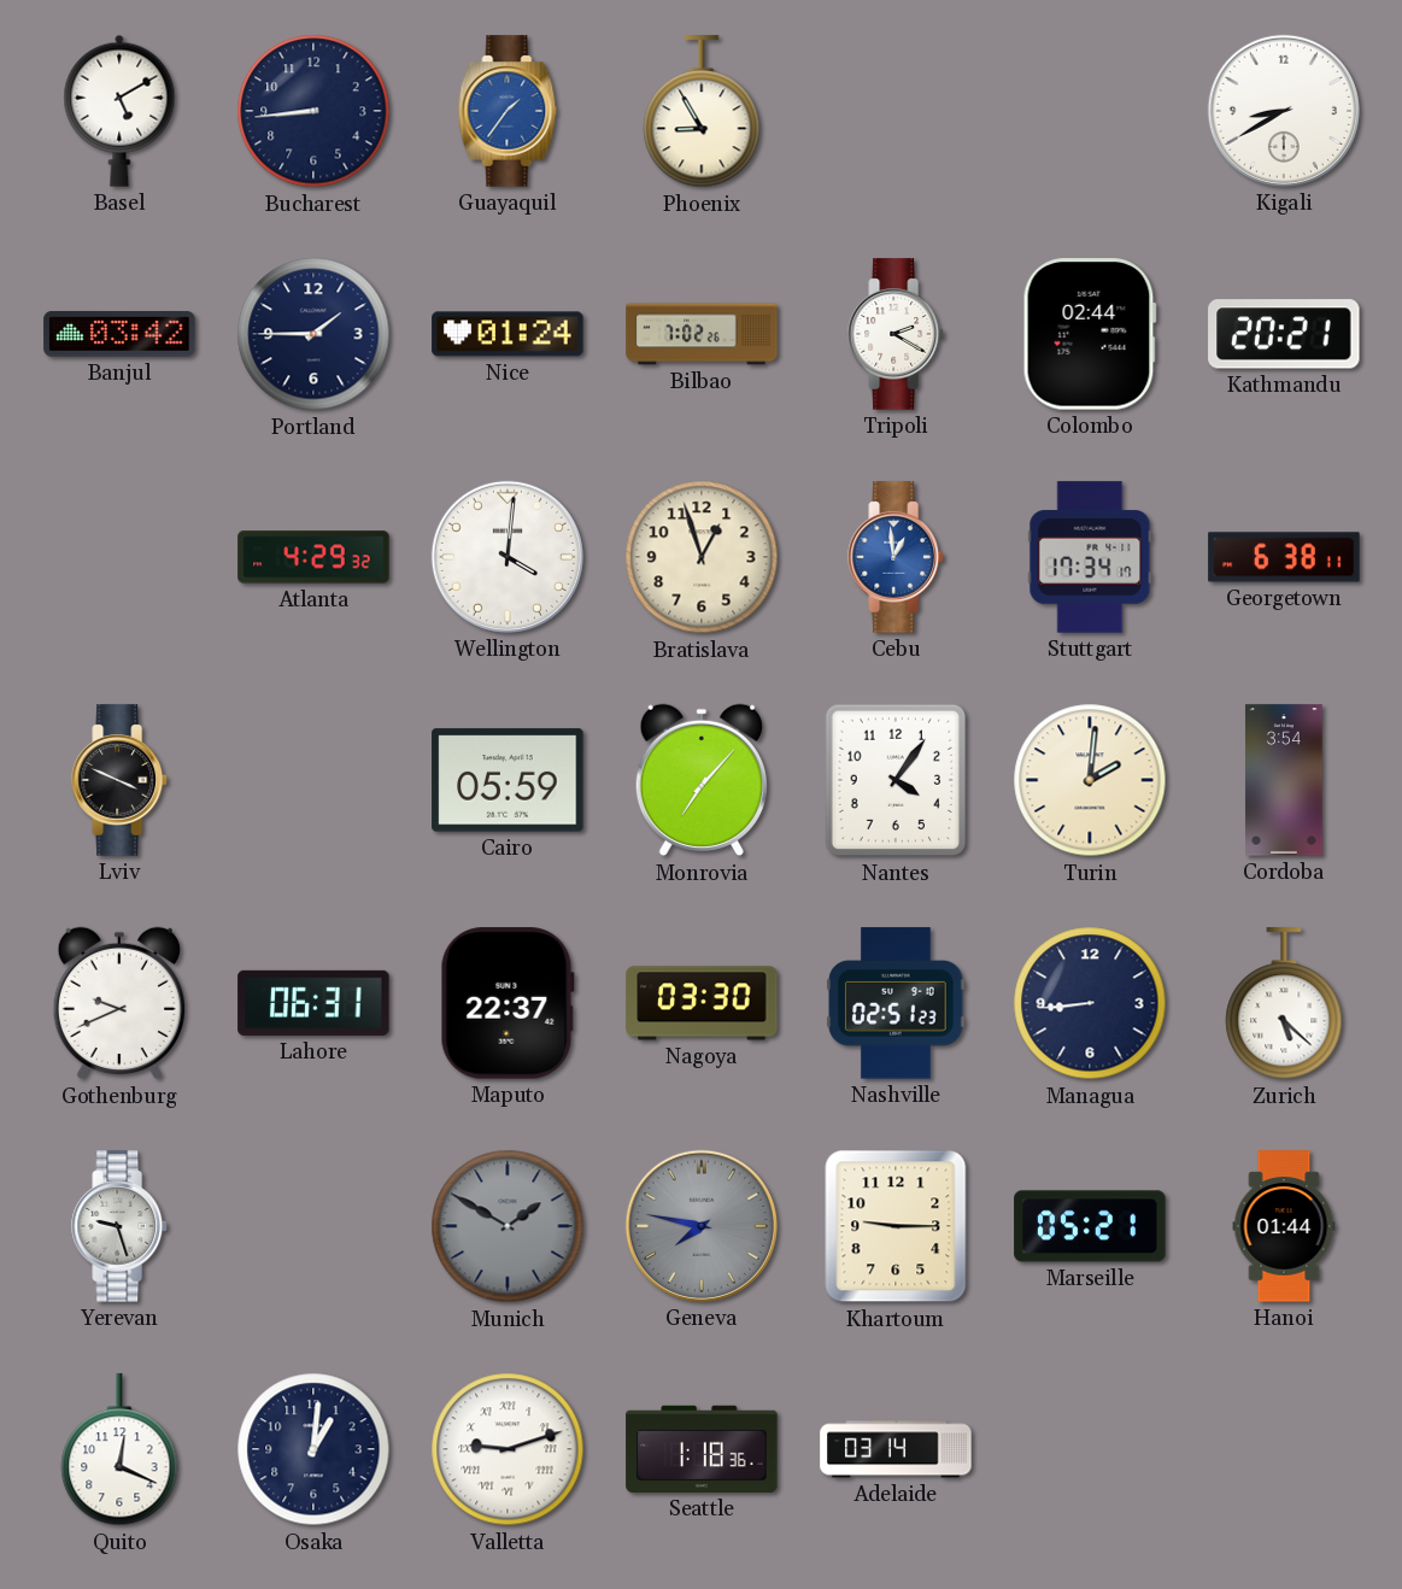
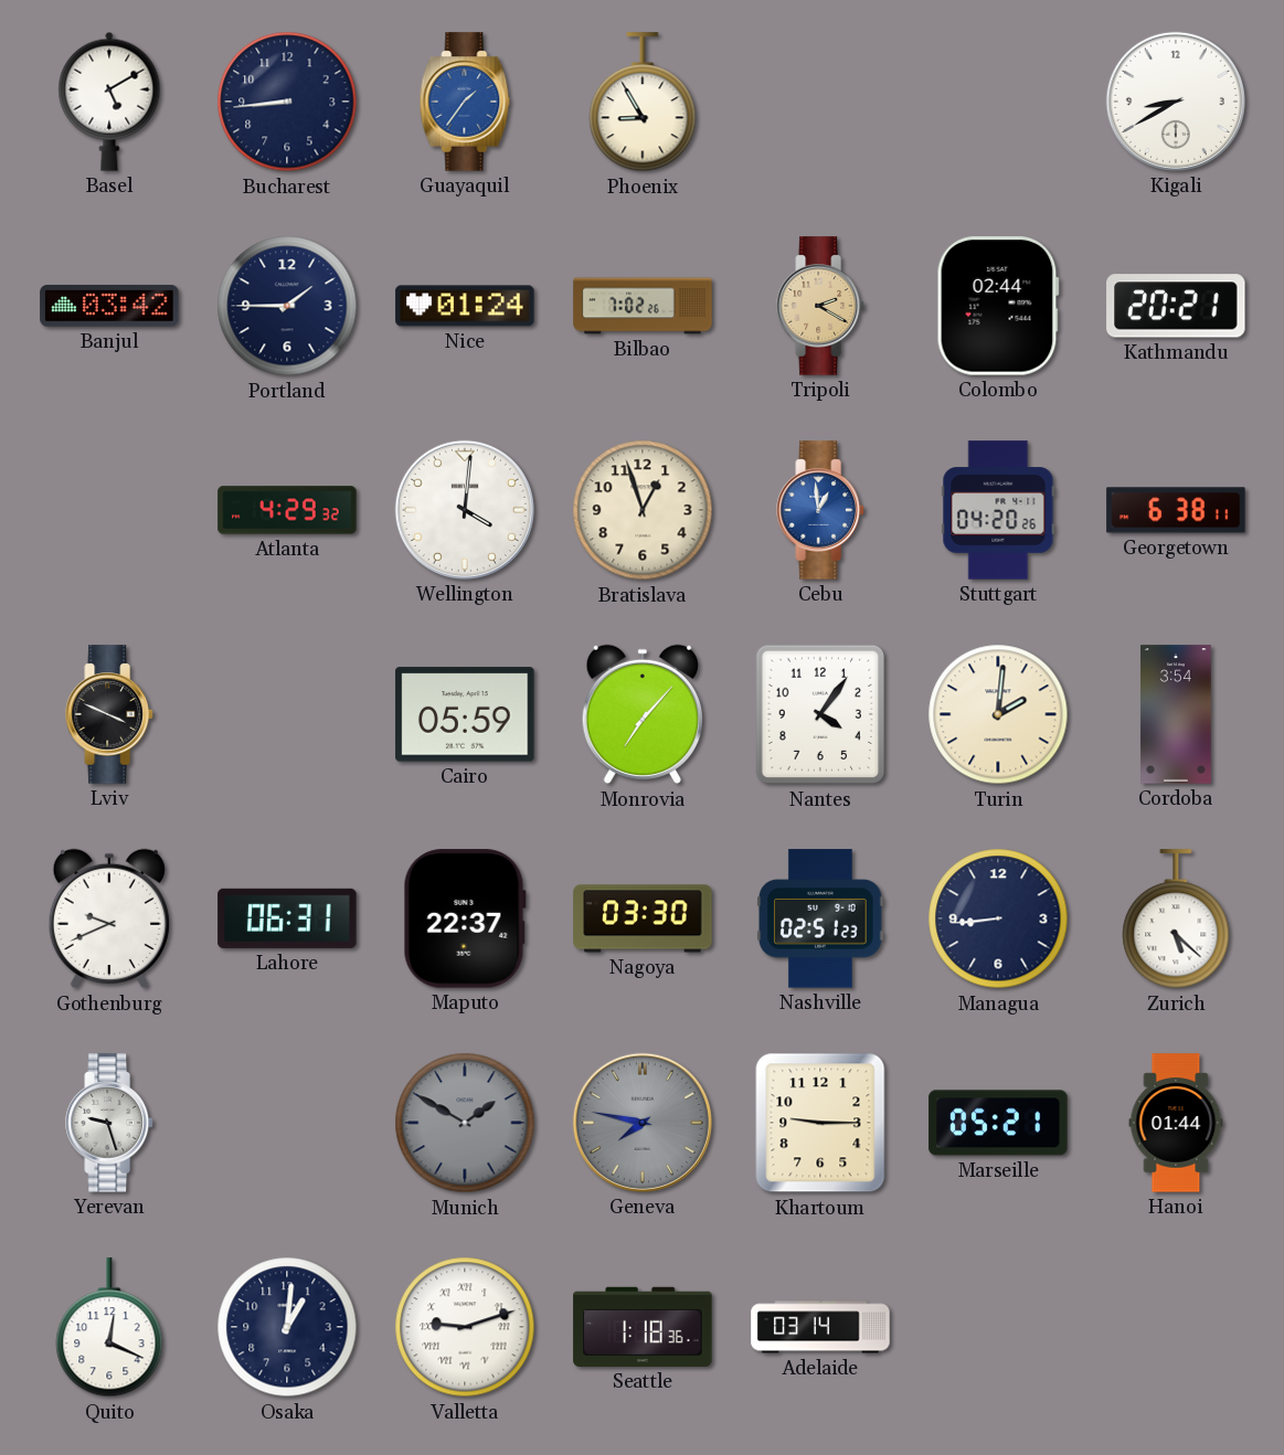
Tripoli dial: white -> champagne
Stuttgart: 17:34 -> 04:20
